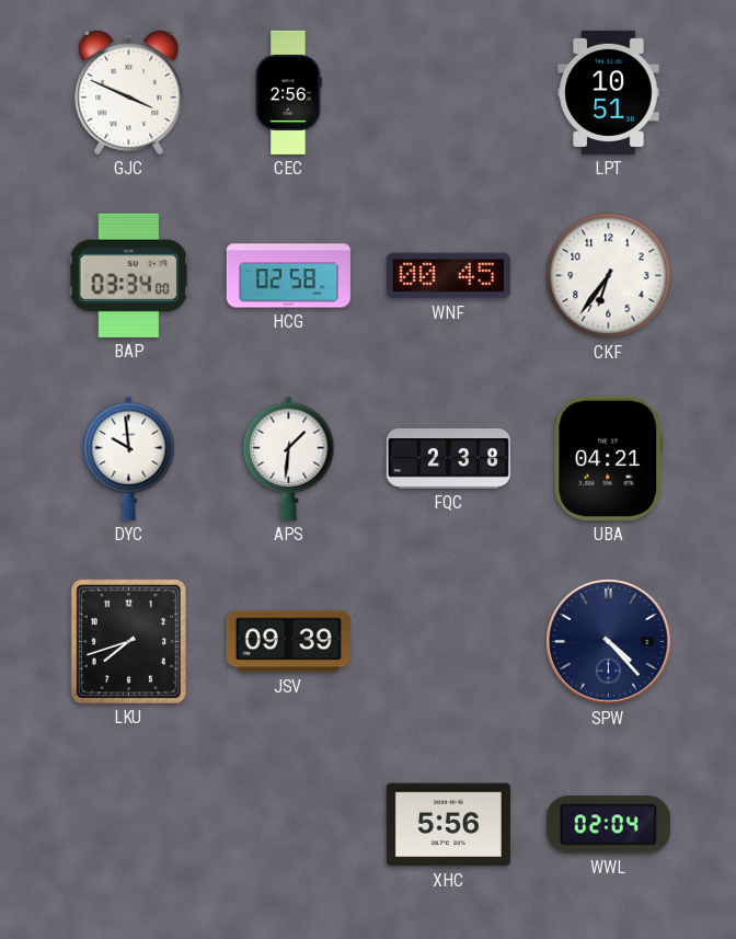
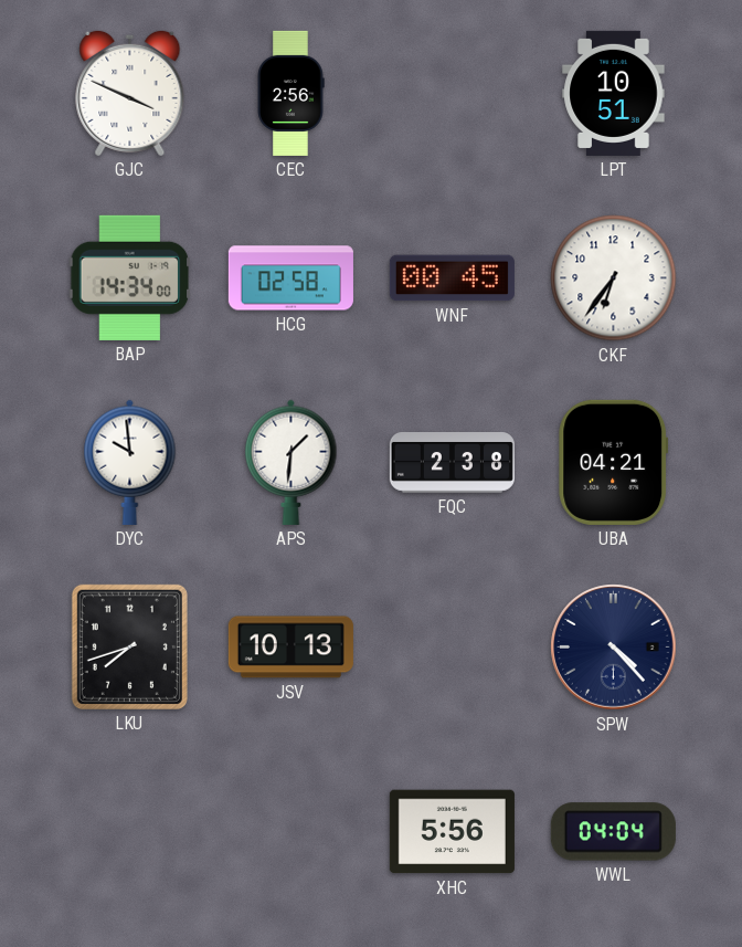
BAP: 03:34 -> 14:34
JSV: 09:39 -> 10:13
WWL: 02:04 -> 04:04
